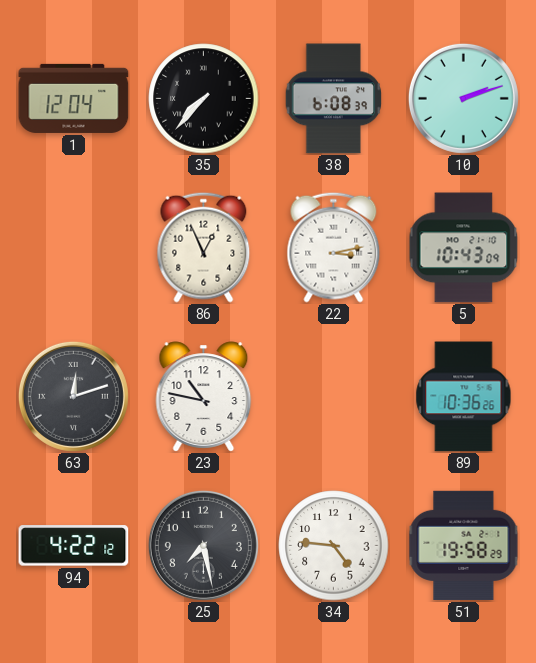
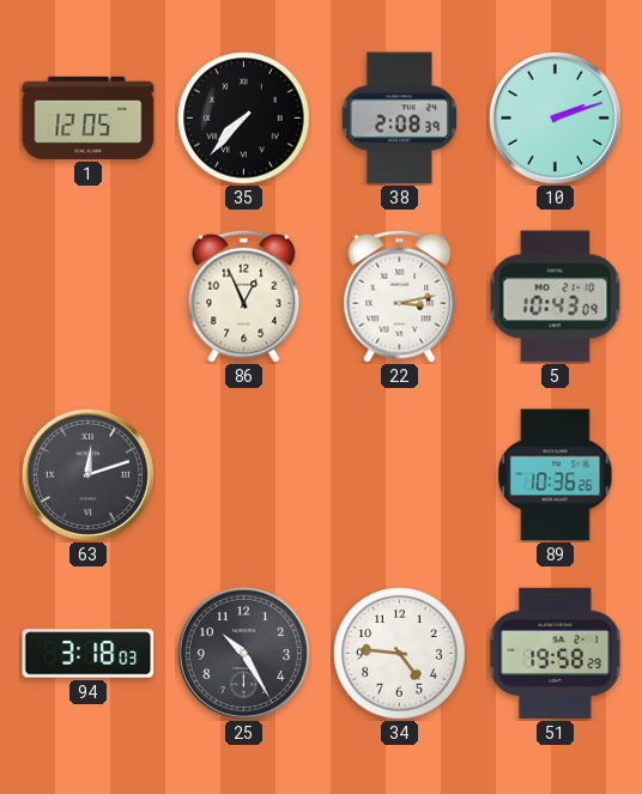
1: 12:04 -> 12:05
38: 6:08 -> 2:08
23: 10:47 -> none
94: 4:22 -> 3:18
25: 7:28 -> 10:25
